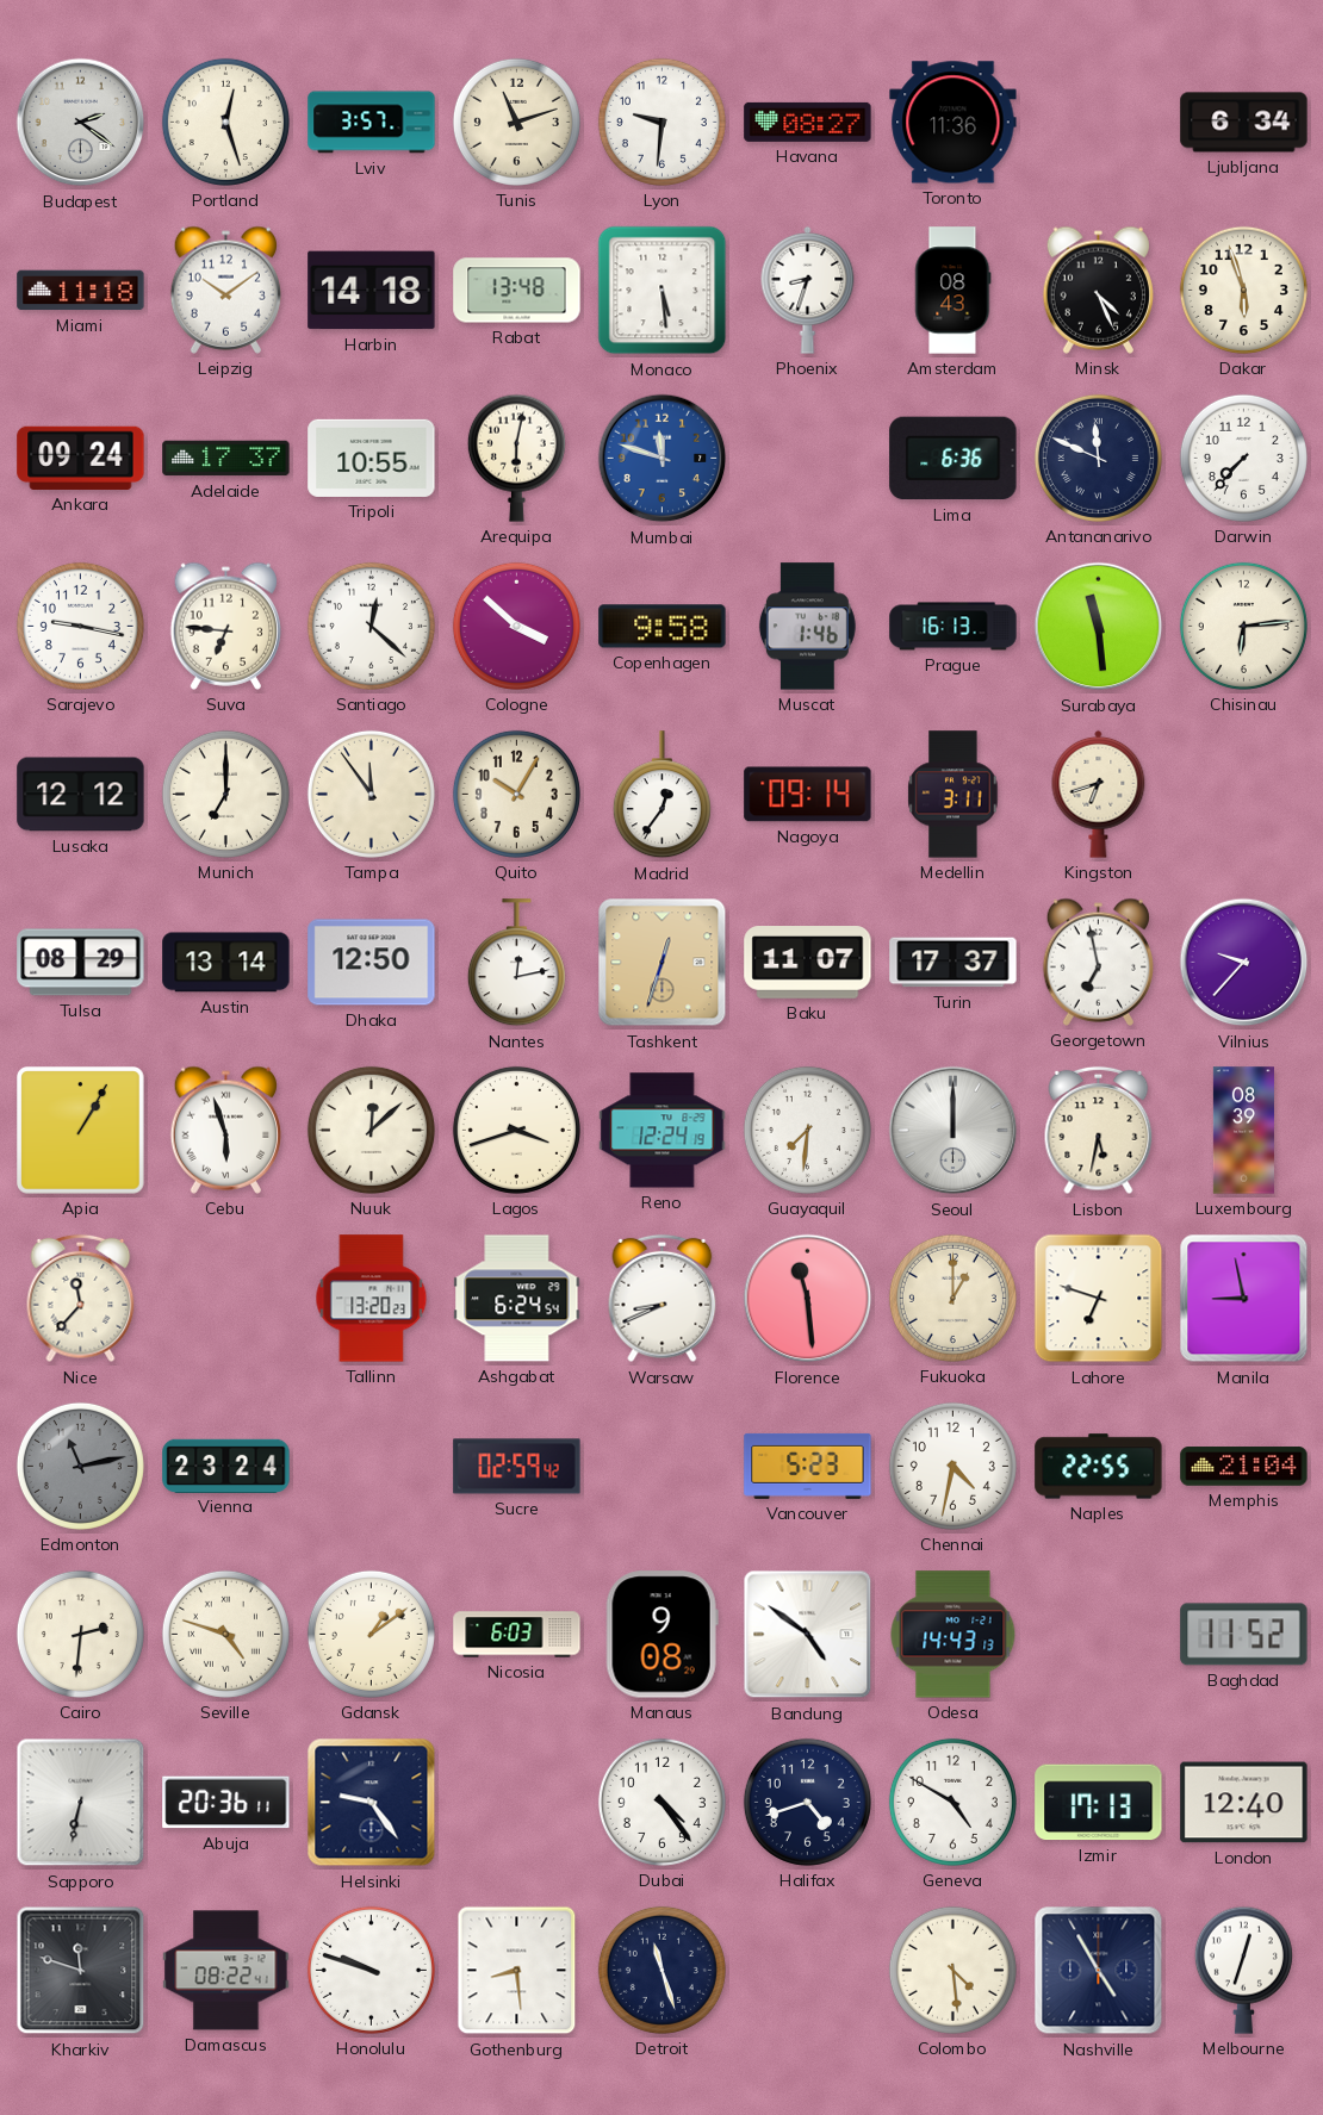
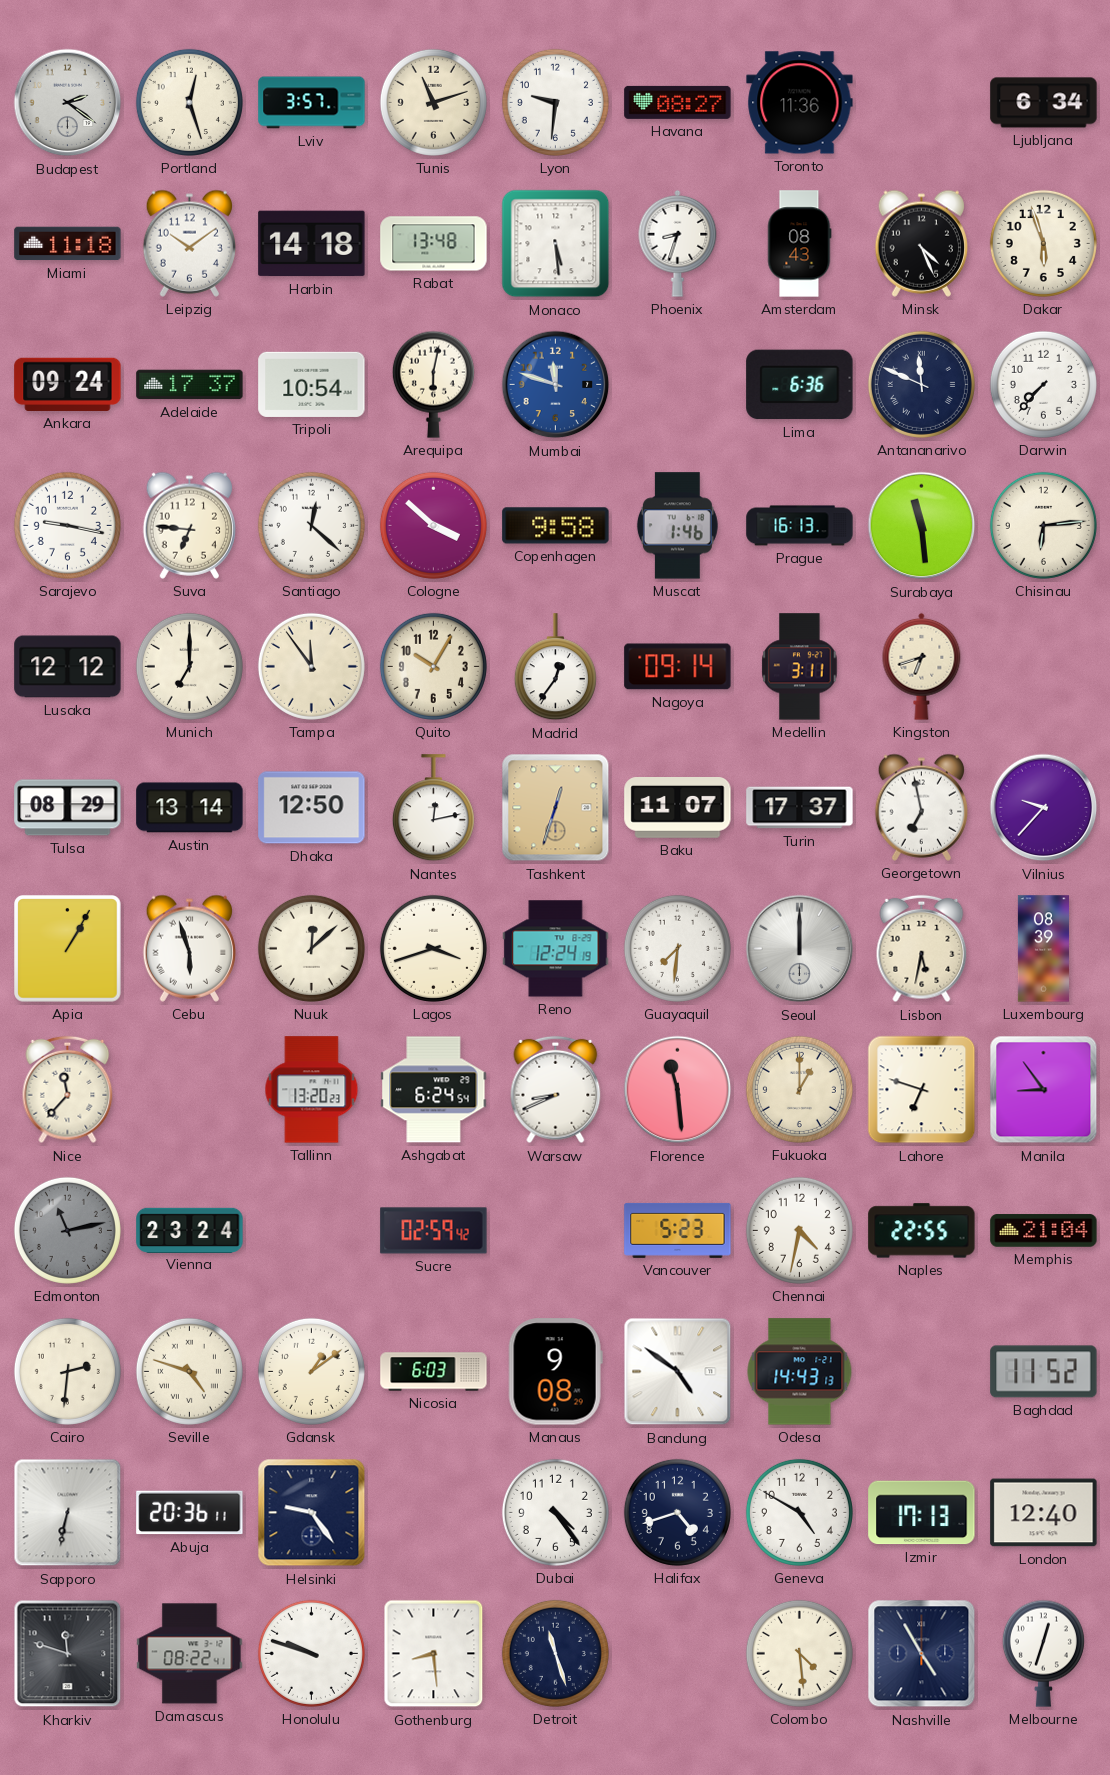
Tripoli: 10:55 -> 10:54
Manila: 8:58 -> 8:54
